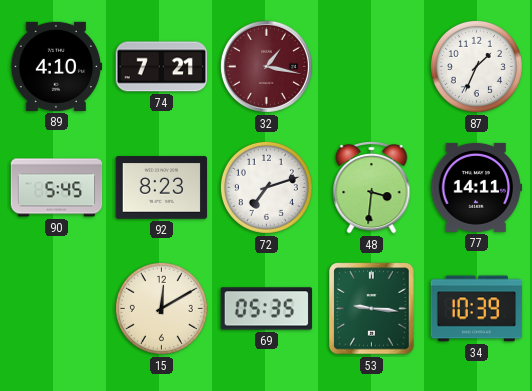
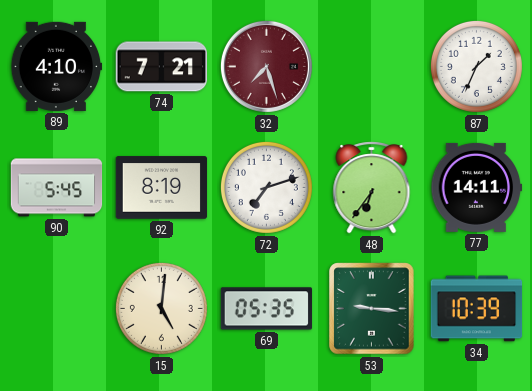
32: 1:17 -> 7:27
92: 8:23 -> 8:19
48: 3:31 -> 6:36
15: 12:10 -> 5:01
